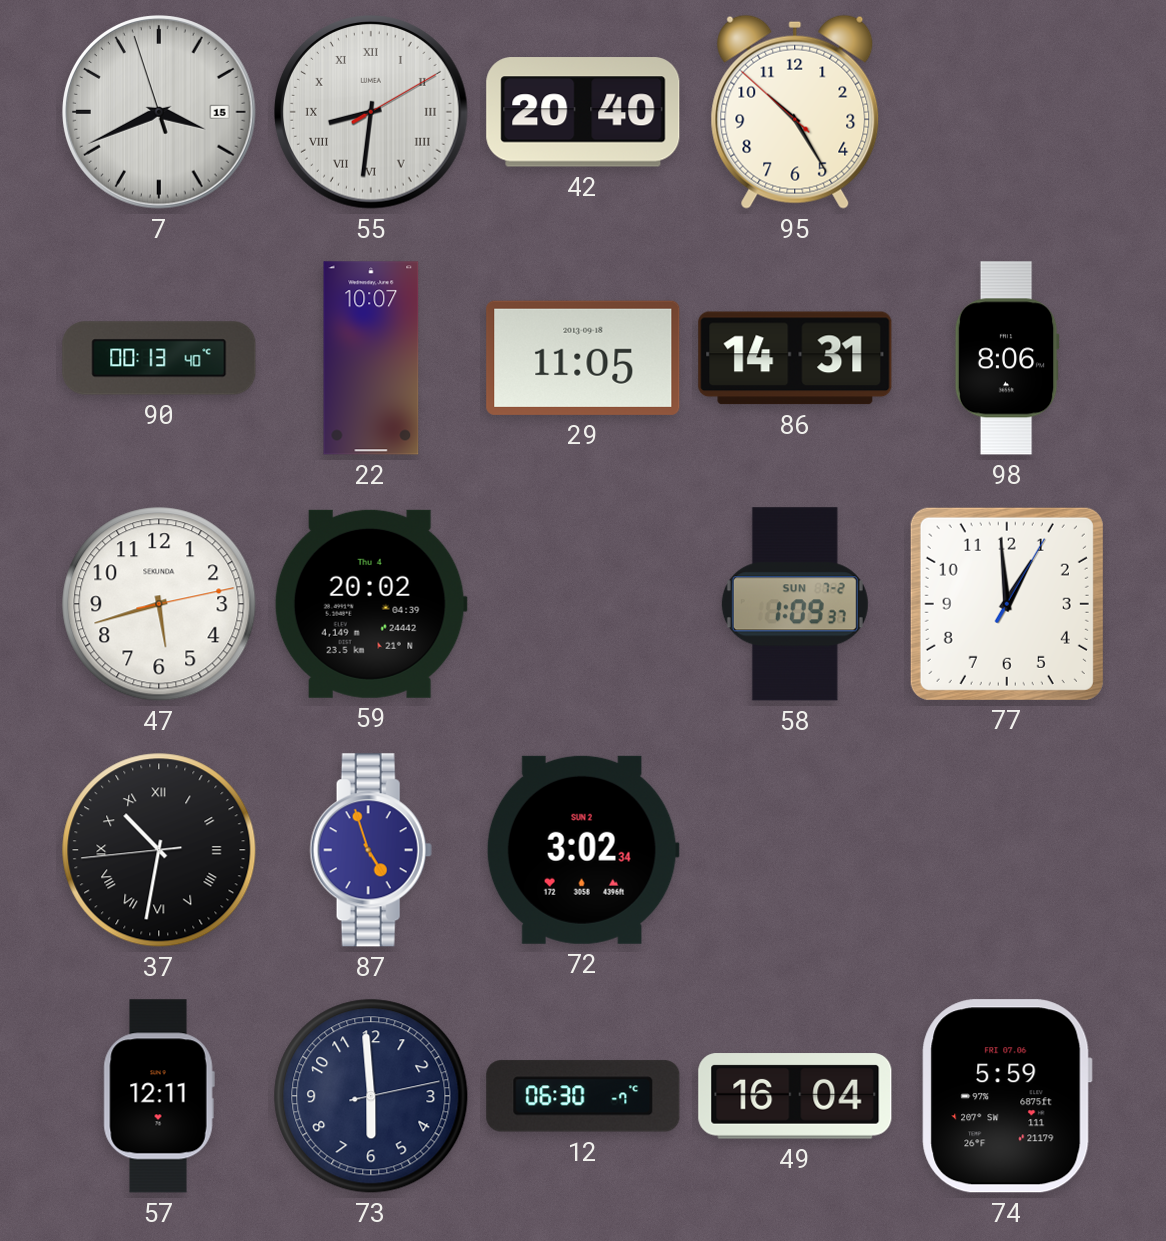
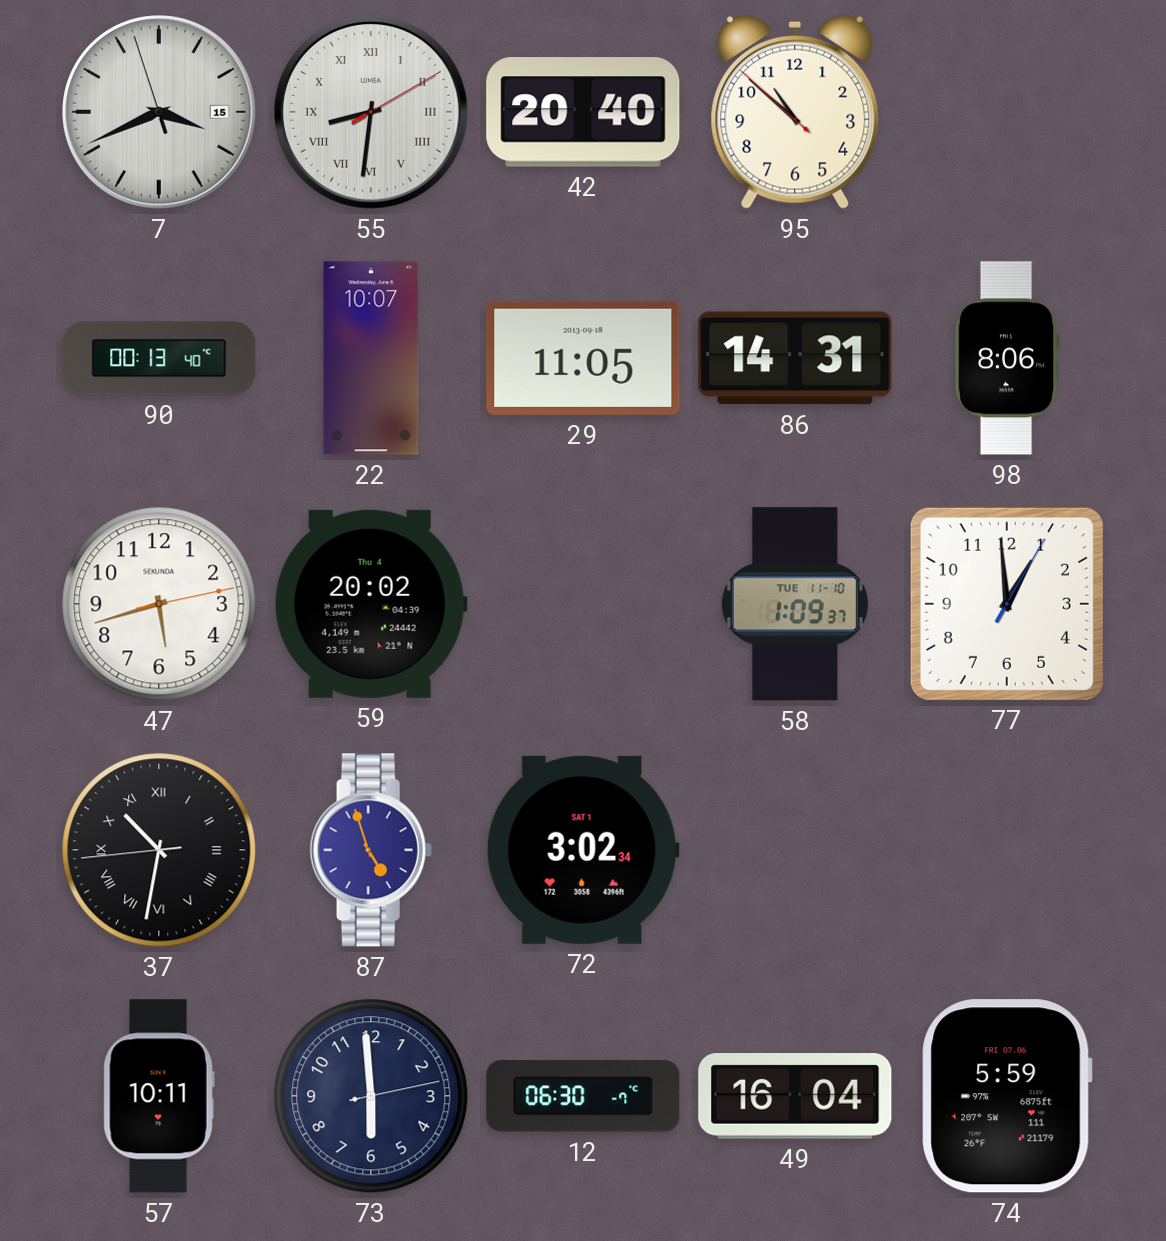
95: 10:24 -> 10:51
58 date: SUN 7-2 -> TUE 11-10
72 date: SUN 2 -> SAT 1
57: 12:11 -> 10:11
